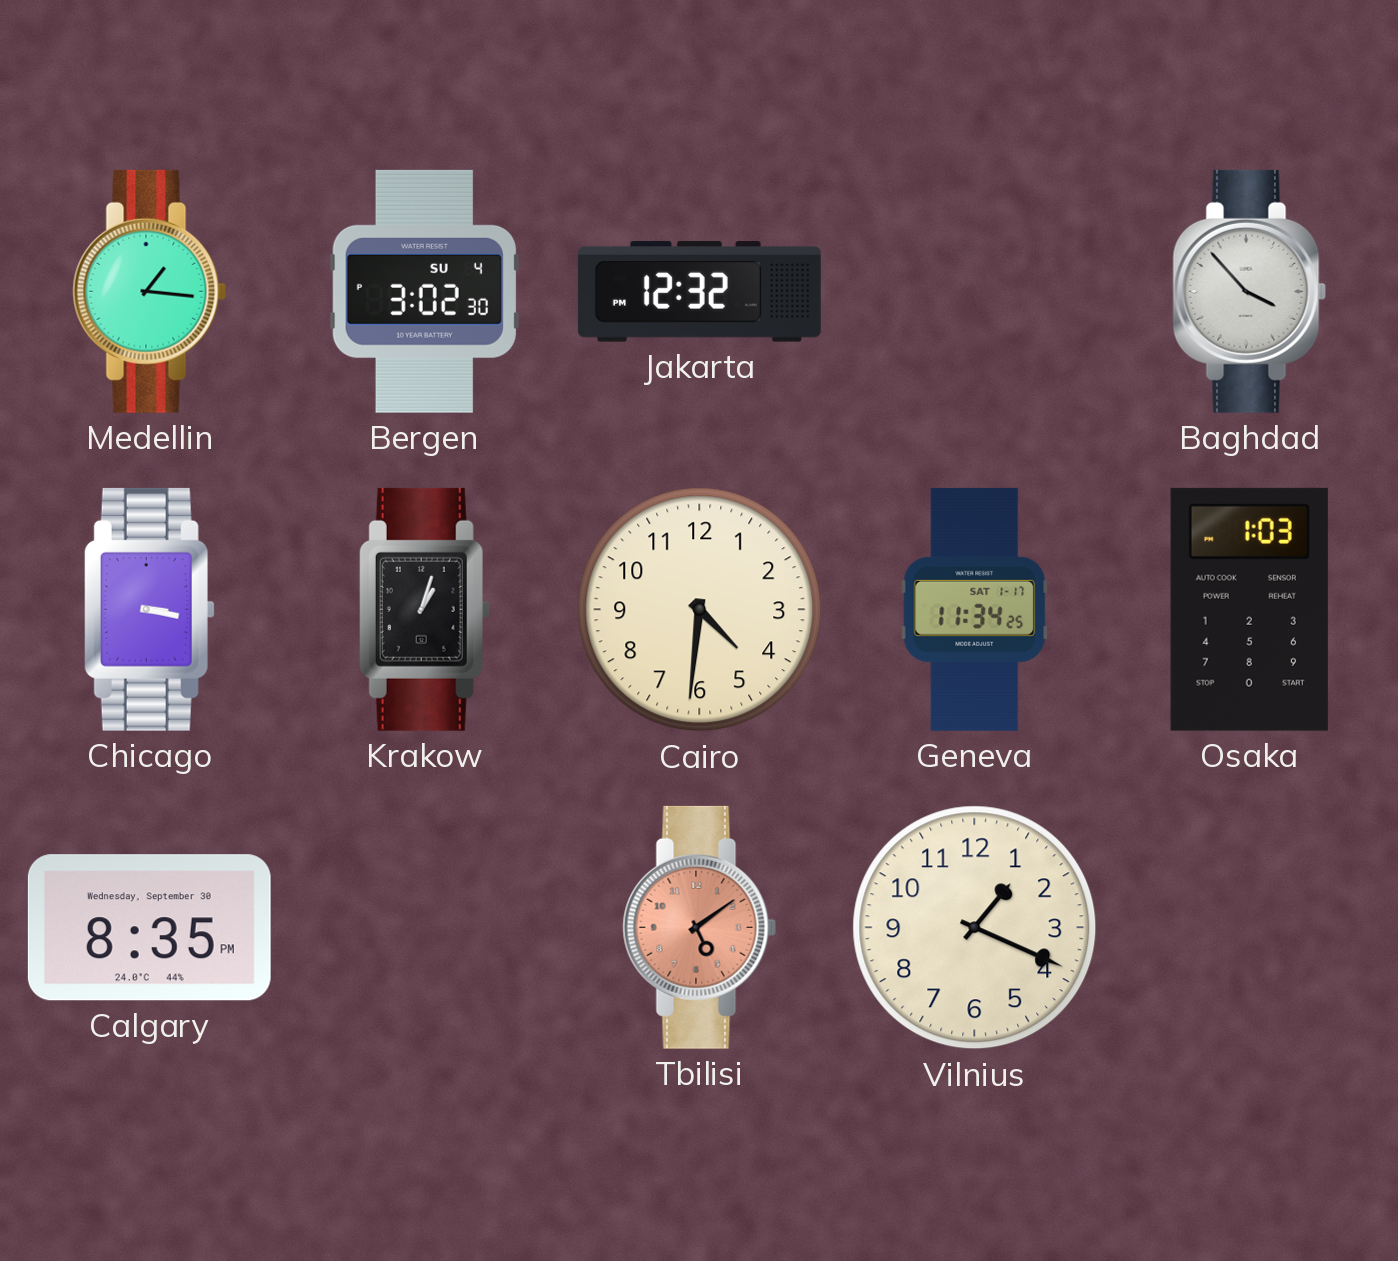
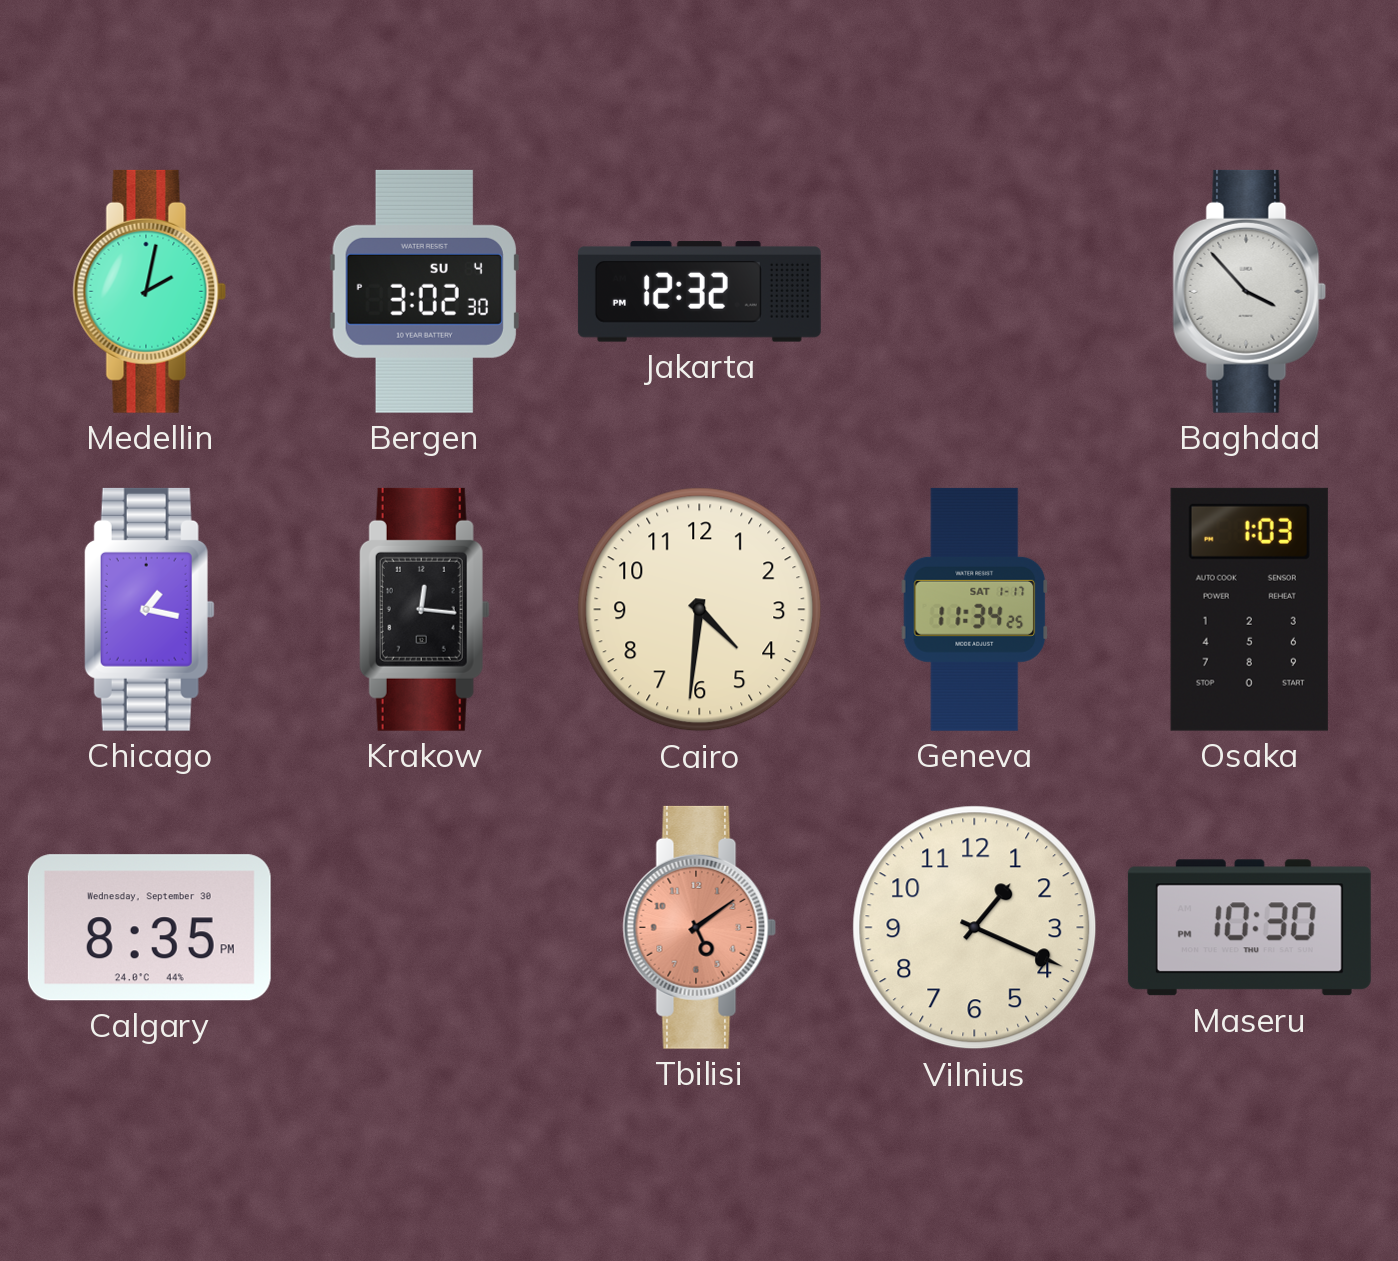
Medellin: 1:16 -> 2:02
Chicago: 3:17 -> 1:17
Krakow: 1:03 -> 12:16
Maseru: none -> 10:30
